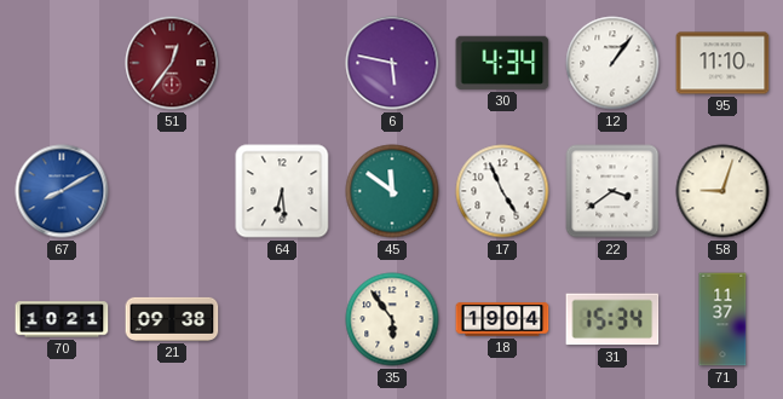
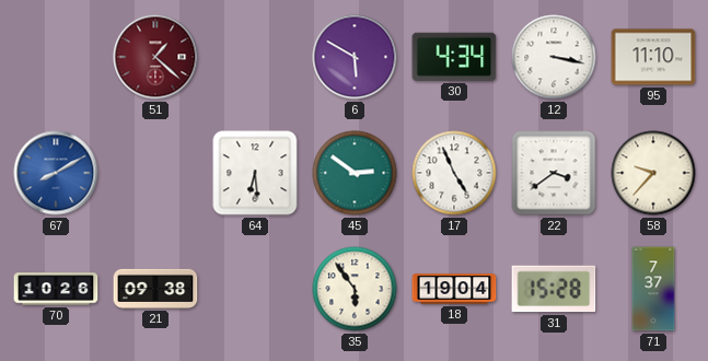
51: 12:36 -> 1:22
6: 5:47 -> 5:50
12: 1:06 -> 3:17
45: 11:51 -> 2:51
58: 9:03 -> 9:37
70: 10:21 -> 10:26
31: 15:34 -> 15:28
71: 11:37 -> 7:37
